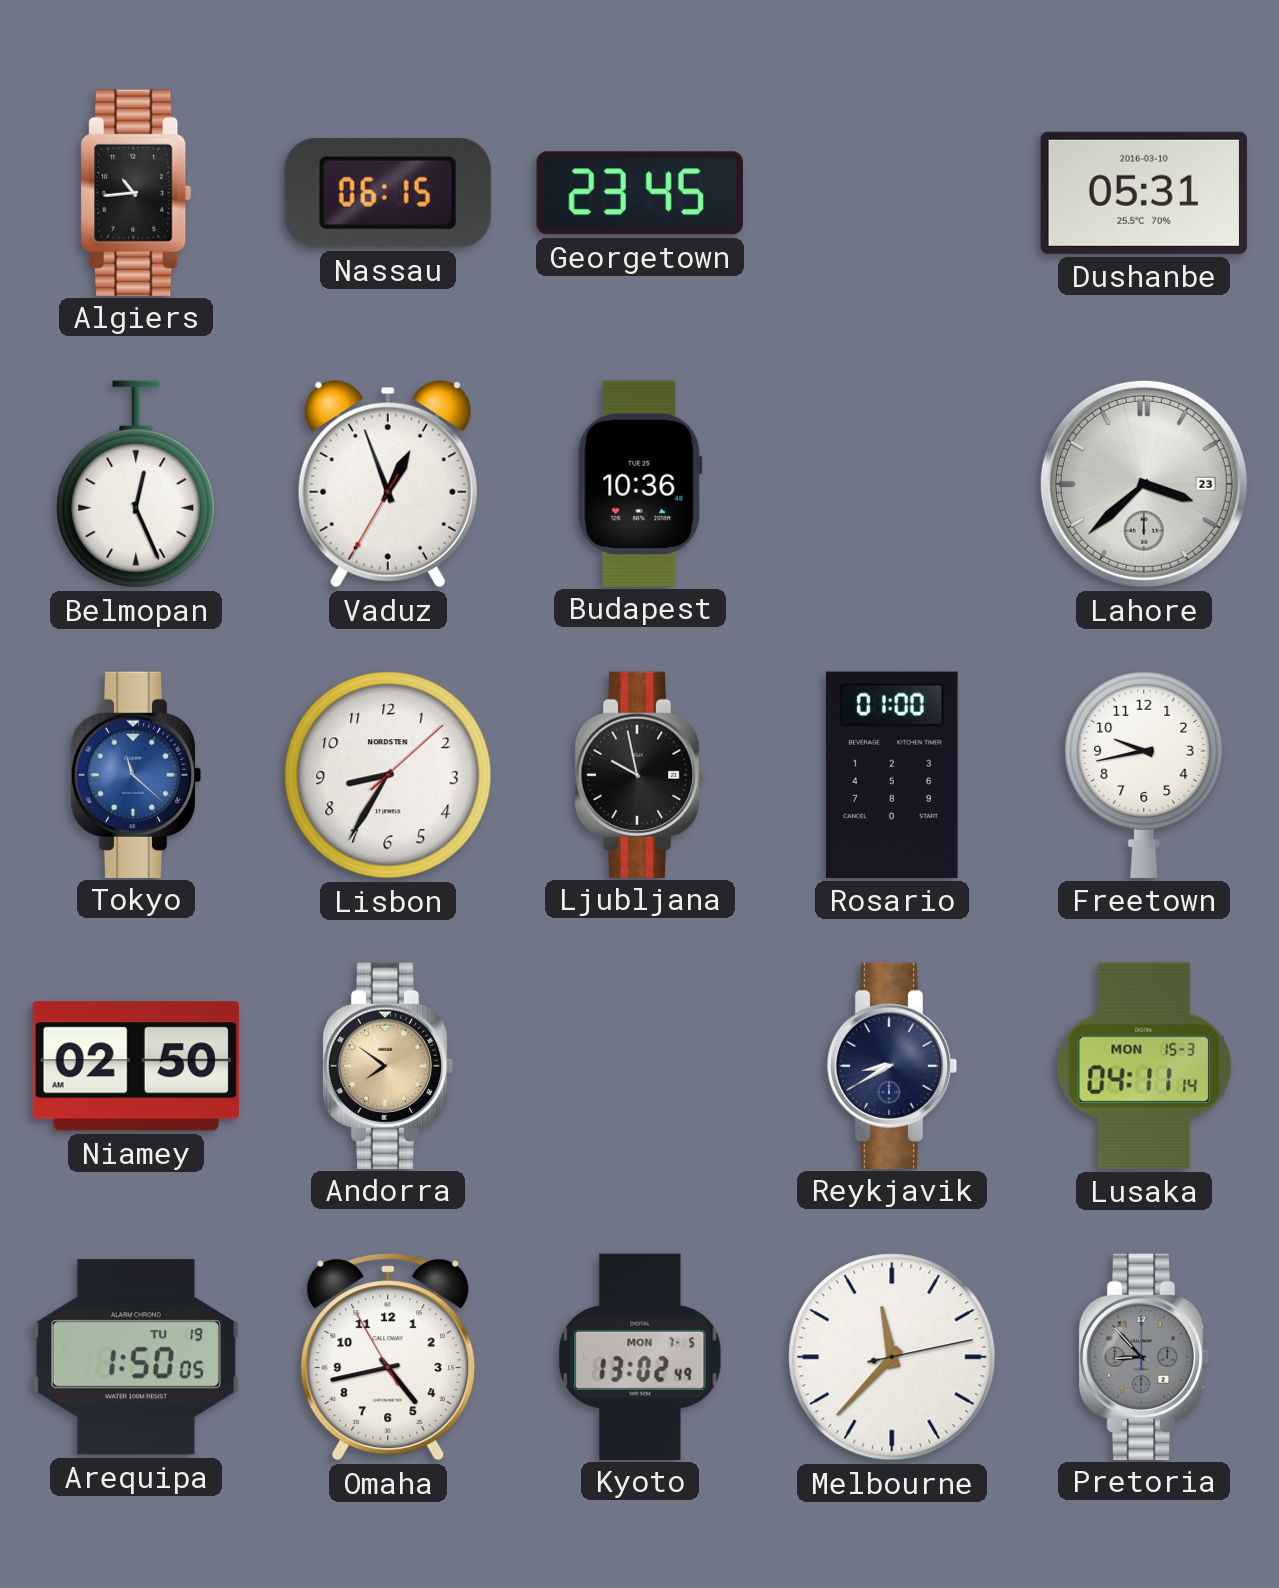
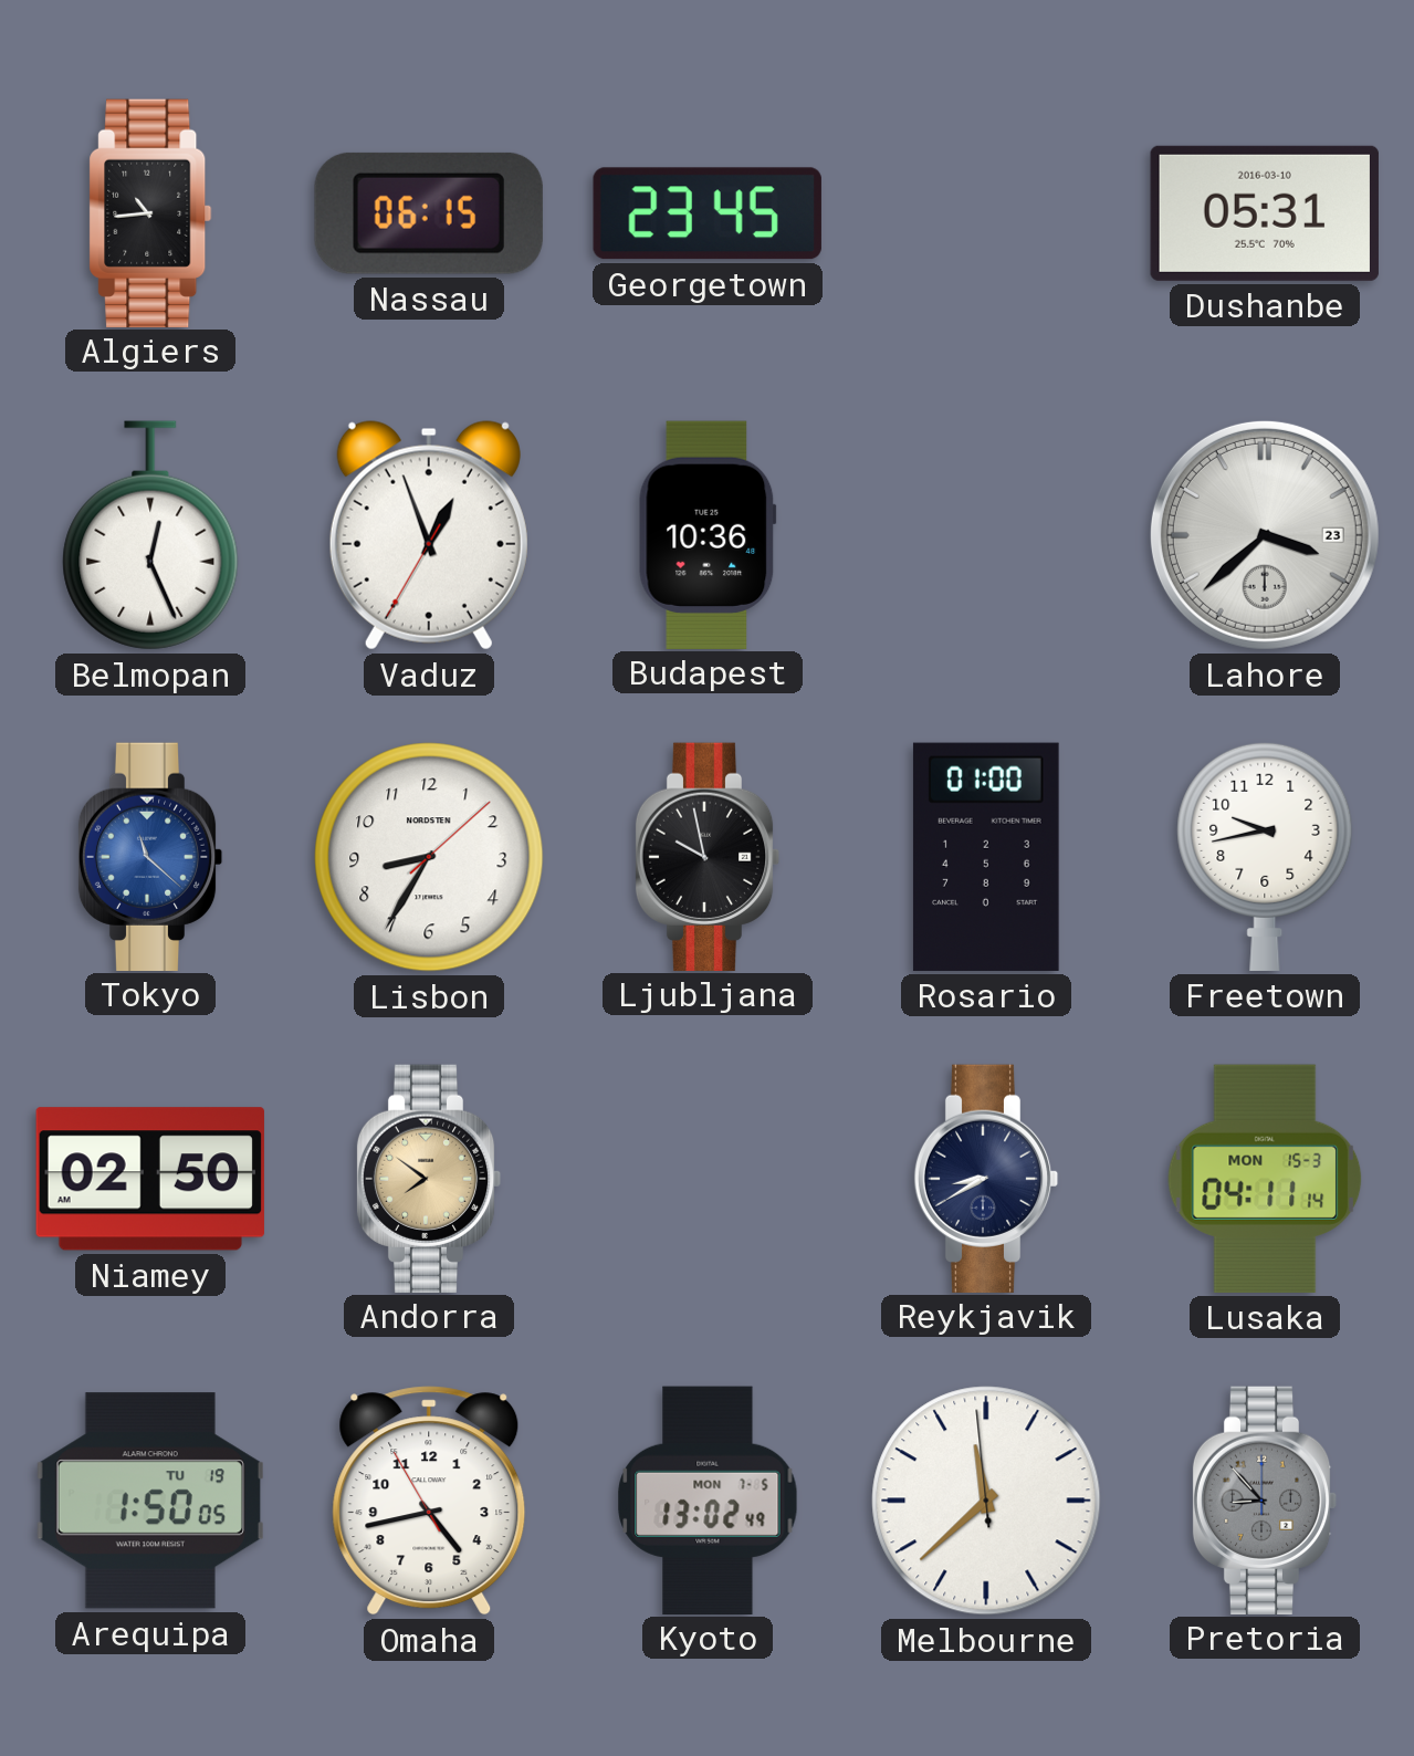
Melbourne: 11:37:13 -> 11:37:59
